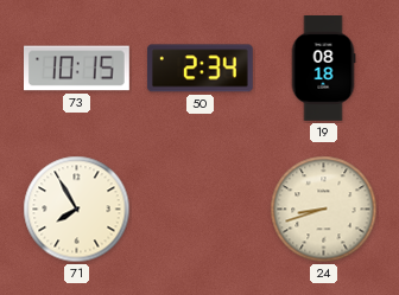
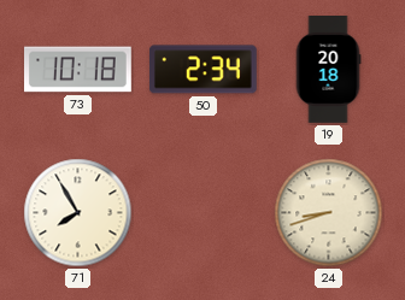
73: 10:15 -> 10:18
19: 08:18 -> 20:18
